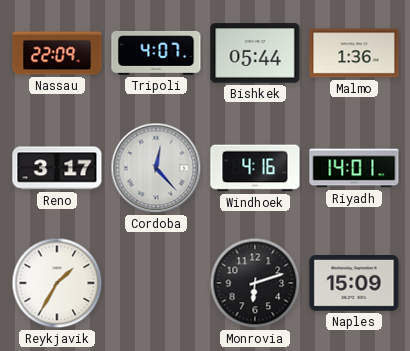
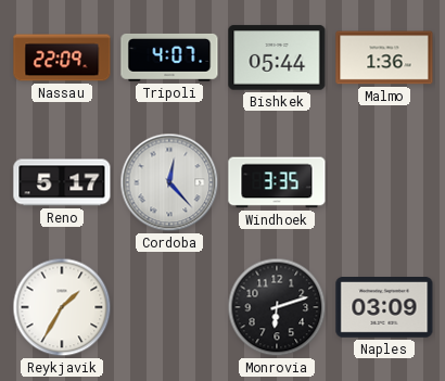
Reno: 3:17 -> 5:17
Windhoek: 4:16 -> 3:35
Riyadh: 14:01 -> none
Naples: 15:09 -> 03:09
